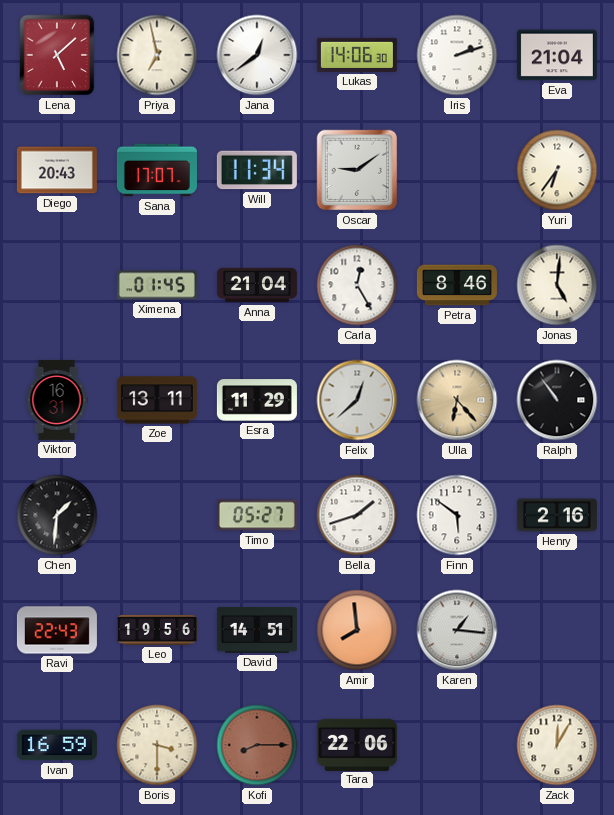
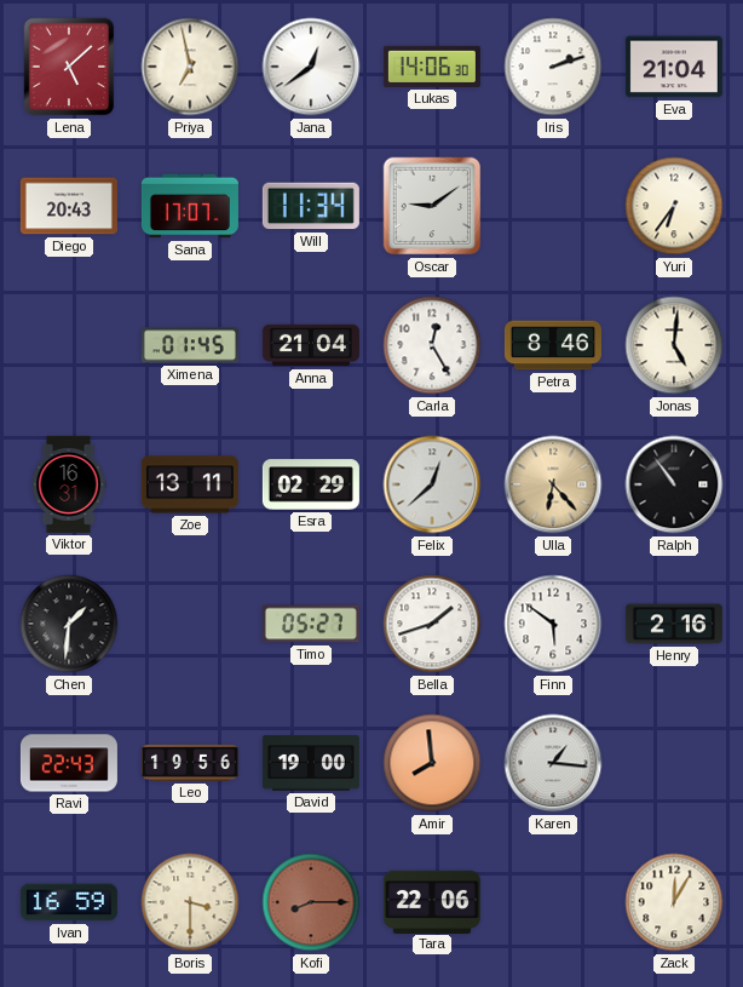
Esra: 11:29 -> 02:29
David: 14:51 -> 19:00
